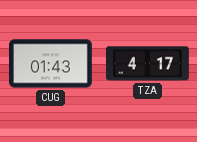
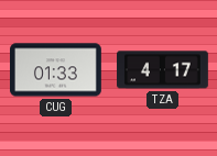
CUG: 01:43 -> 01:33
